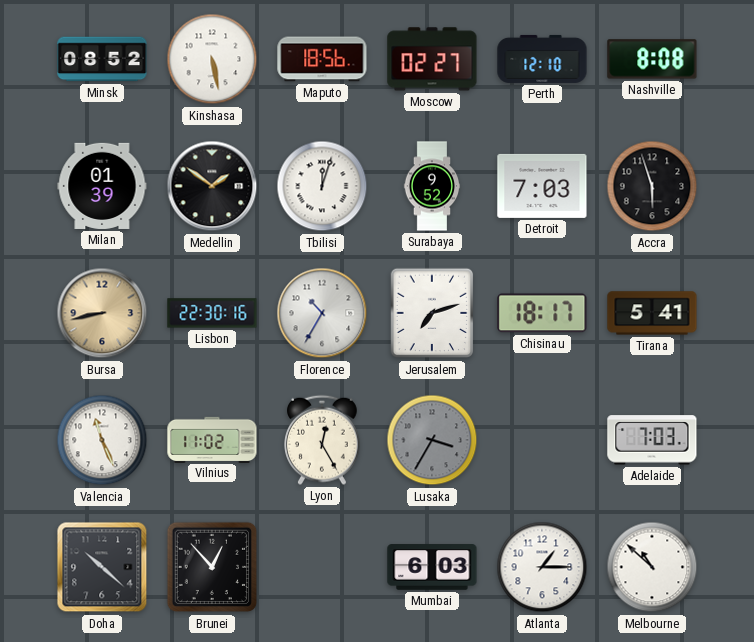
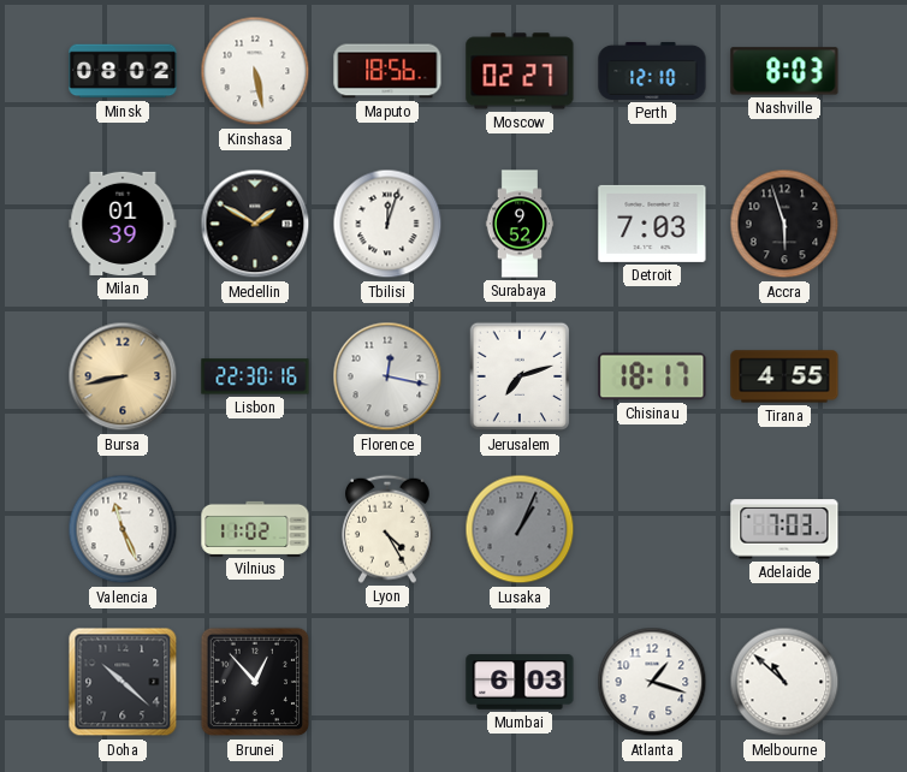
Minsk: 08:52 -> 08:02
Nashville: 8:08 -> 8:03
Medellin: 1:51 -> 1:50
Florence: 10:35 -> 12:17
Tirana: 5:41 -> 4:55
Lyon: 12:25 -> 4:25
Lusaka: 3:35 -> 1:04
Atlanta: 1:15 -> 1:18
